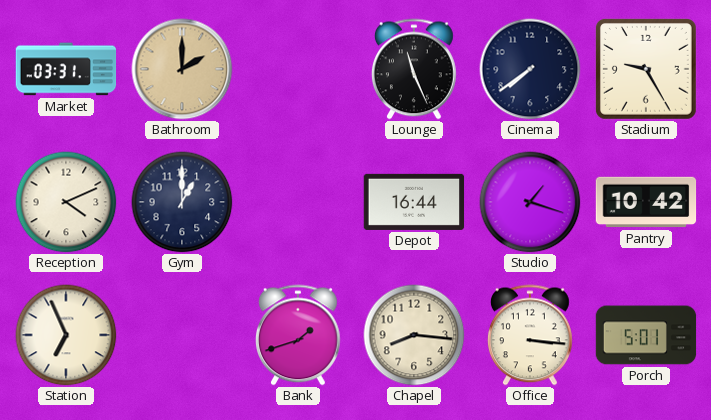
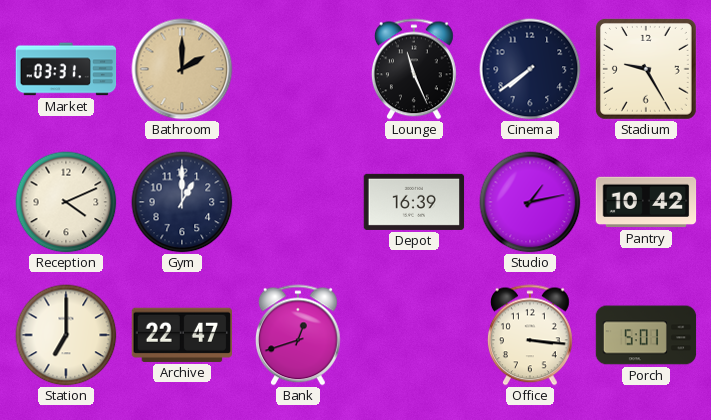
Depot: 16:44 -> 16:39
Studio: 1:18 -> 1:13
Station: 6:56 -> 7:00
Archive: none -> 22:47
Bank: 1:42 -> 12:42
Chapel: 8:16 -> none
